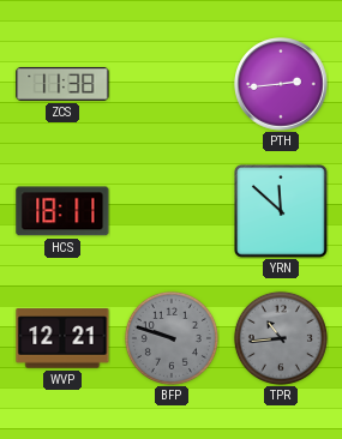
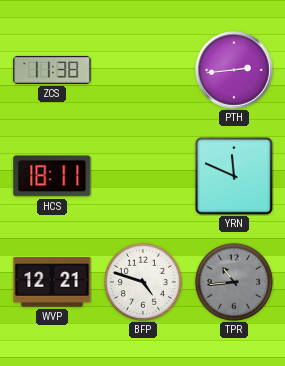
YRN: 11:52 -> 11:49
BFP: 9:48 -> 4:48
BFP dial: grey -> white
